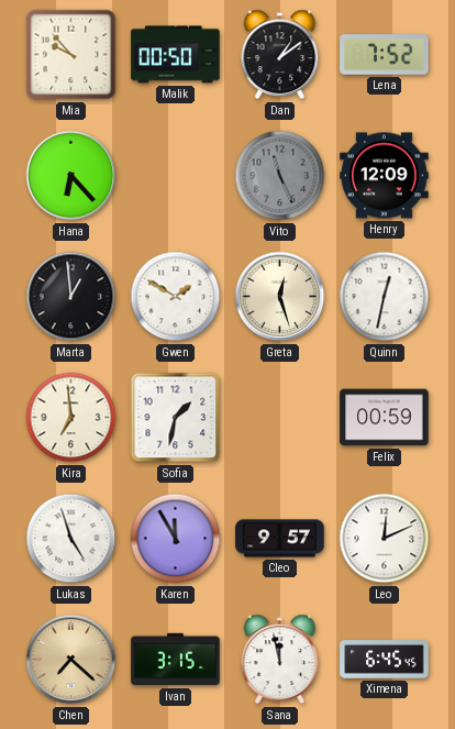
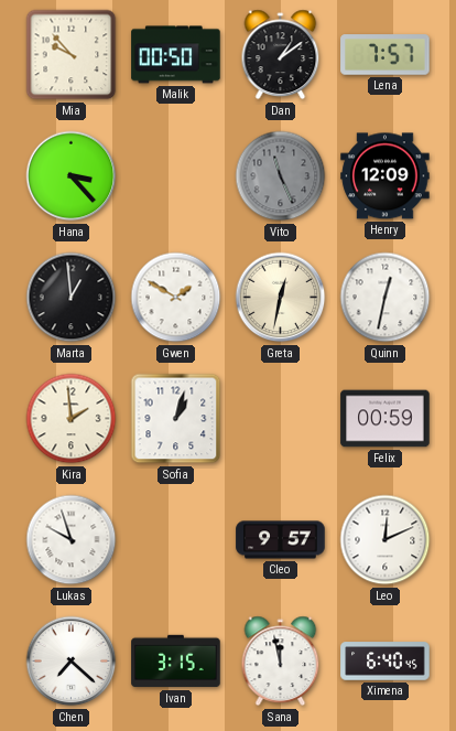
Lena: 7:52 -> 7:57
Hana: 6:23 -> 3:23
Greta: 12:27 -> 12:32
Kira: 6:59 -> 1:59
Sofia: 1:32 -> 1:03
Lukas: 4:57 -> 9:57
Karen: 11:55 -> none
Chen dial: champagne -> white
Ximena: 6:45 -> 6:40
